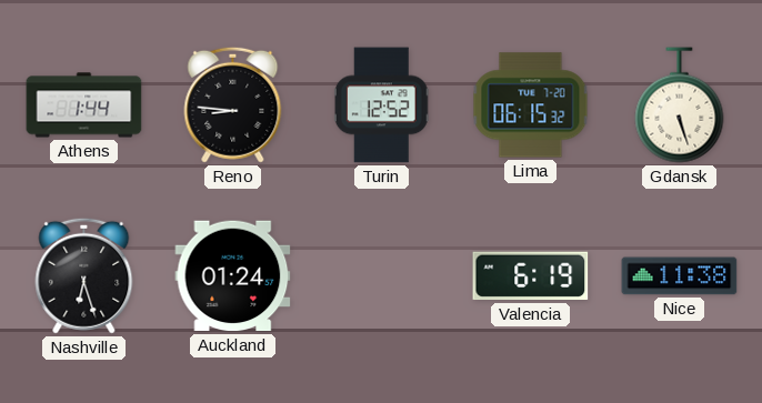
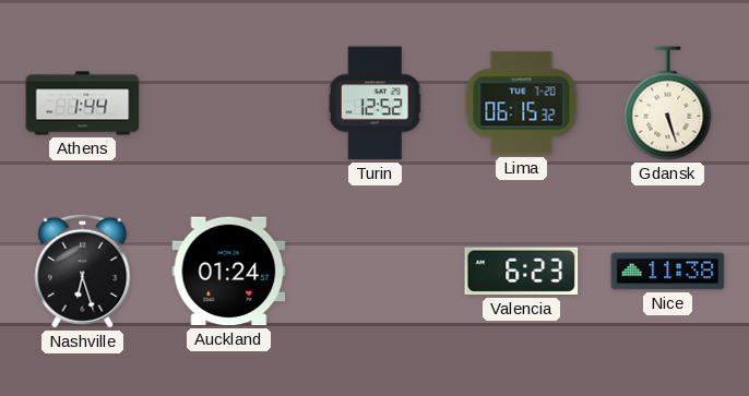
Reno: 8:46 -> none
Valencia: 6:19 -> 6:23
